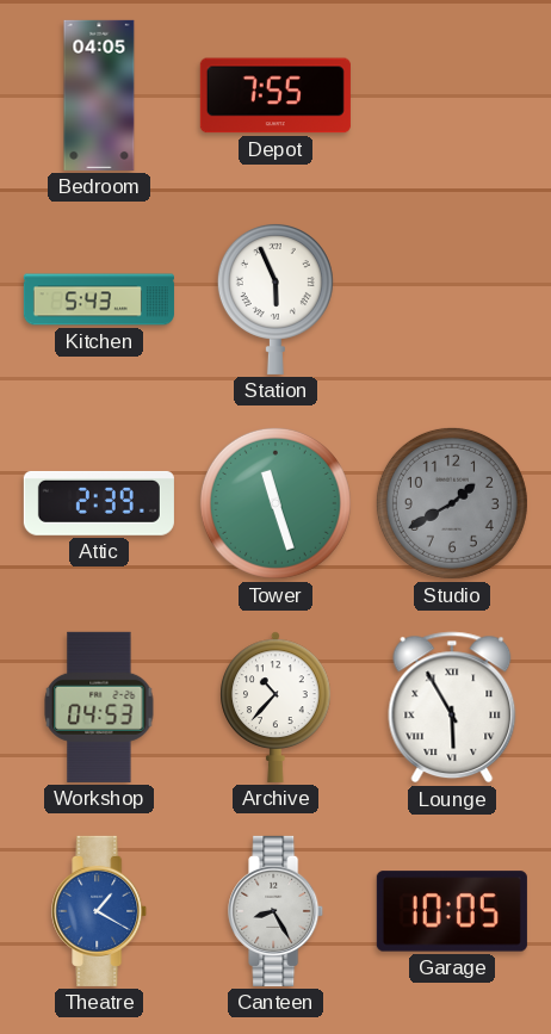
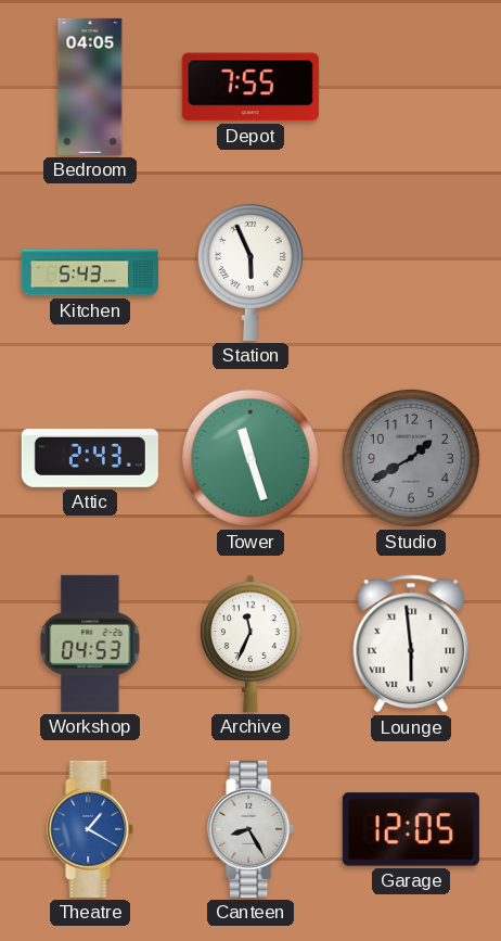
Attic: 2:39 -> 2:43
Archive: 10:37 -> 11:34
Lounge: 5:55 -> 5:59
Garage: 10:05 -> 12:05
